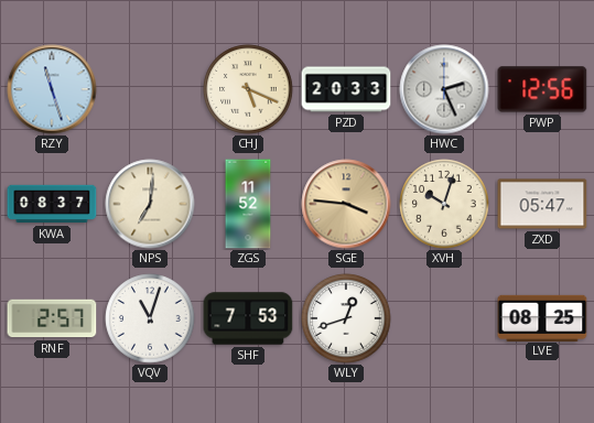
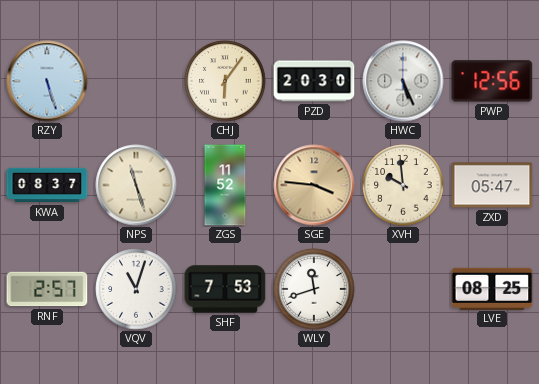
RZY: 11:27 -> 5:27
CHJ: 5:19 -> 6:06
PZD: 20:33 -> 20:30
HWC: 2:26 -> 5:26
NPS: 7:01 -> 11:27
XVH: 10:03 -> 9:59
WLY: 12:42 -> 11:42
